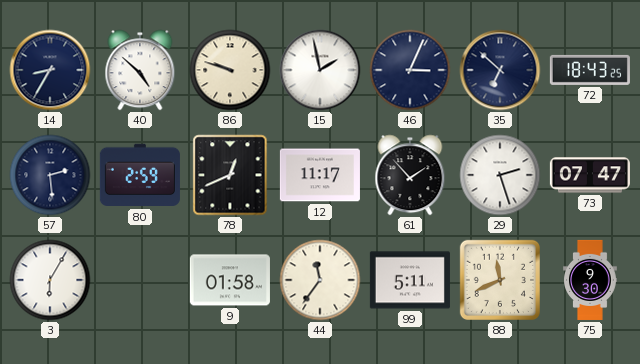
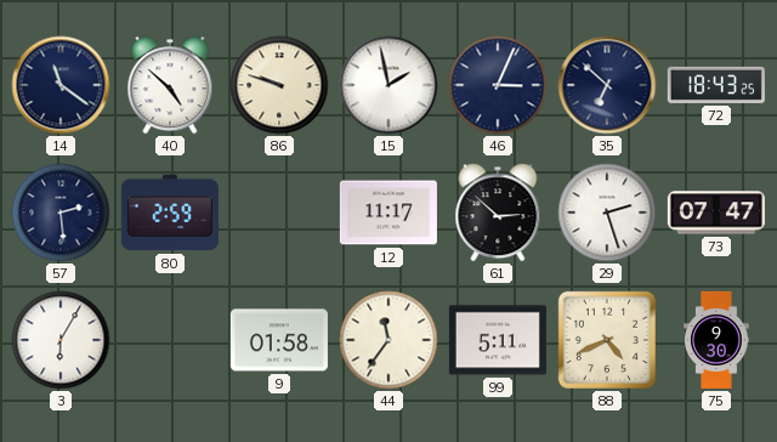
14: 8:35 -> 11:21
78: 12:41 -> none
61: 1:53 -> 2:52
88: 11:41 -> 4:41
